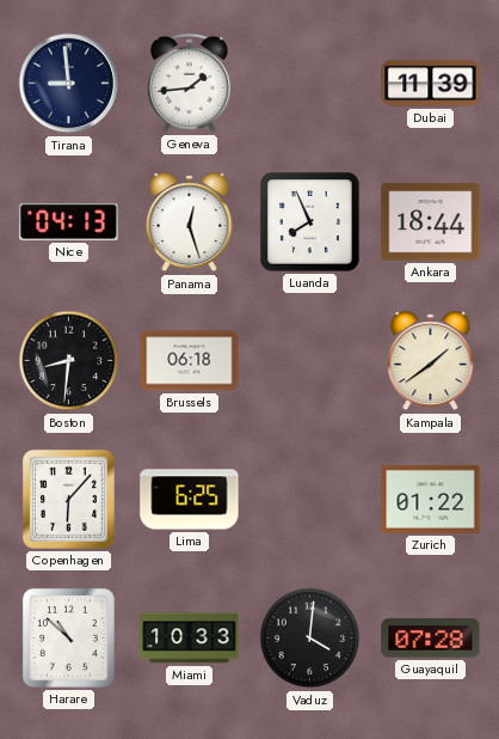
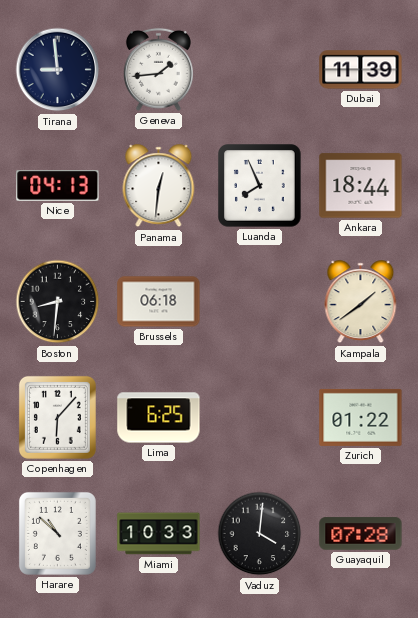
Panama: 12:27 -> 12:31
